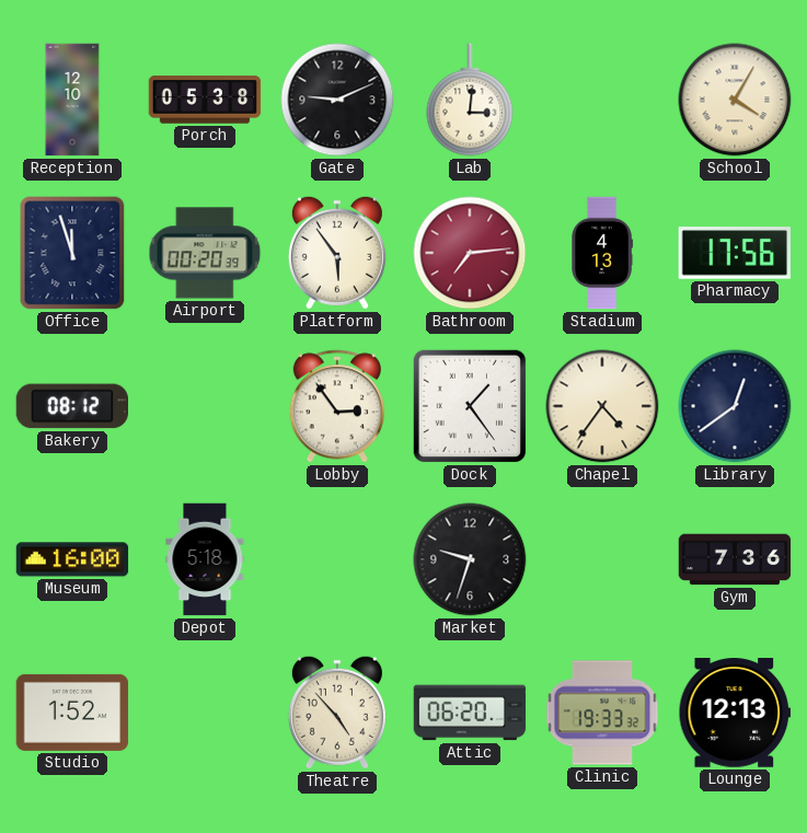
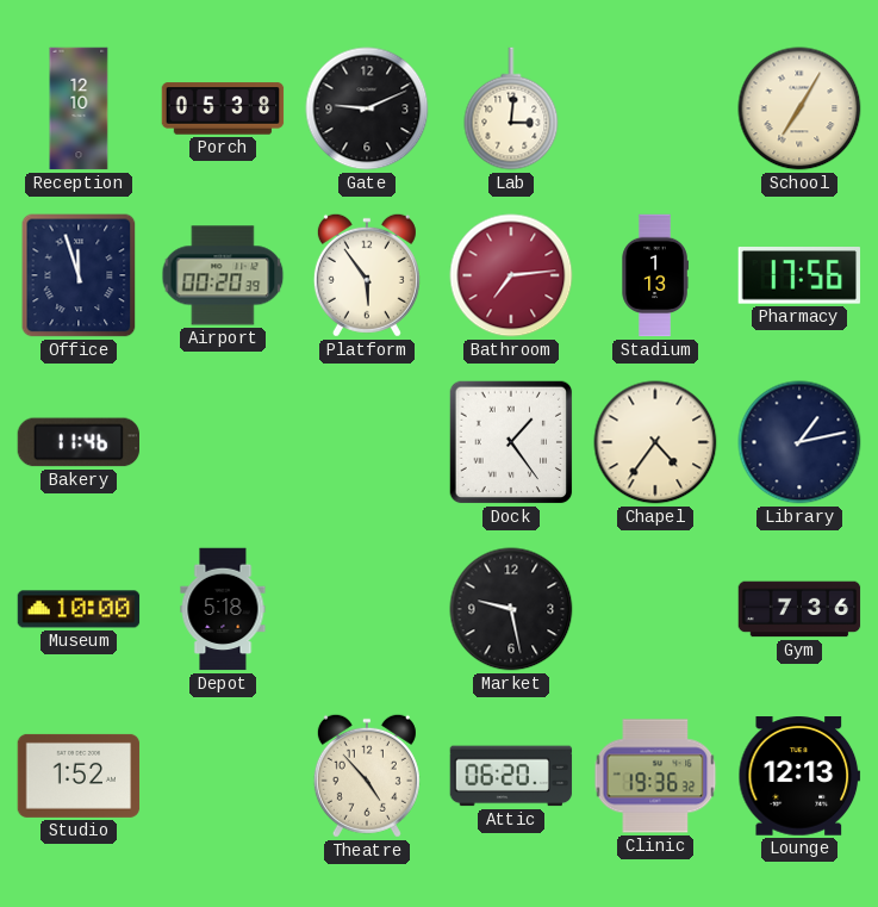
School: 4:05 -> 7:05
Stadium: 4:13 -> 1:13
Bakery: 08:12 -> 11:46
Lobby: 2:54 -> none
Library: 12:39 -> 1:13
Museum: 16:00 -> 10:00
Market: 9:33 -> 9:28
Clinic: 19:33 -> 19:36
